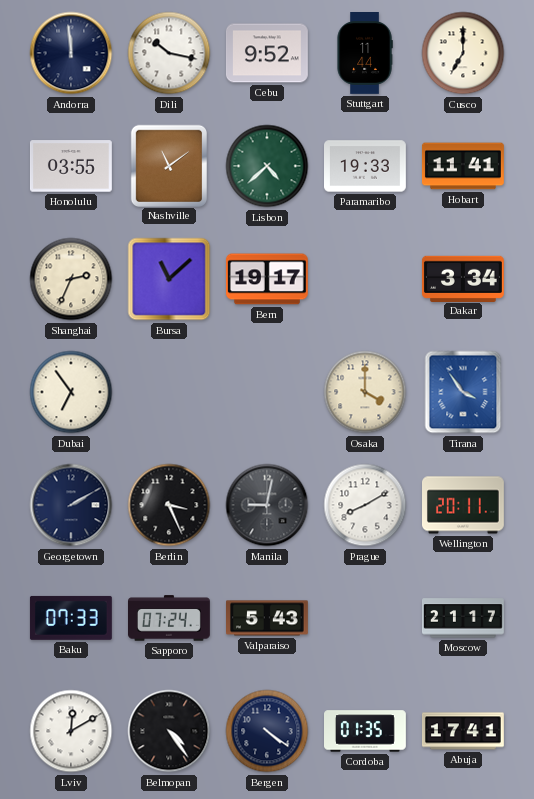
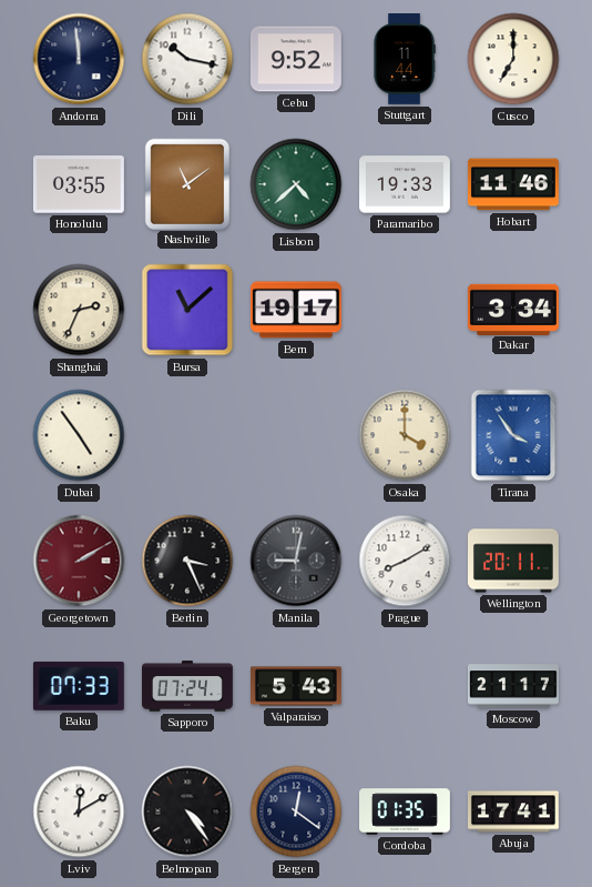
Hobart: 11:41 -> 11:46
Dubai: 6:54 -> 4:54
Georgetown dial: navy -> burgundy
Bergen: 4:21 -> 12:21
